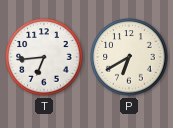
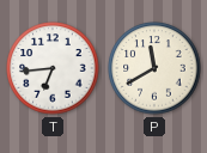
P: 6:40 -> 11:40
